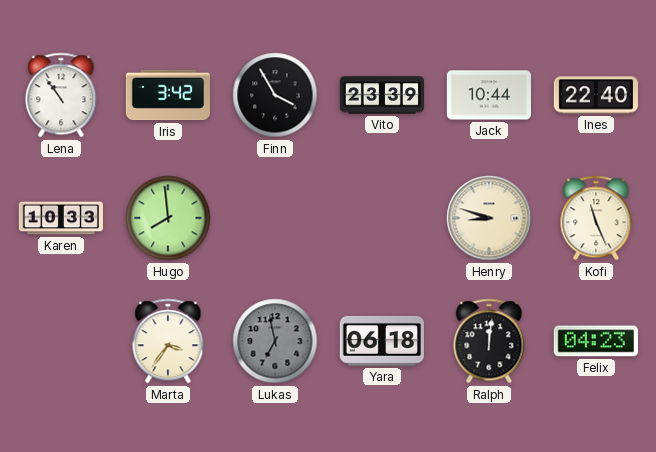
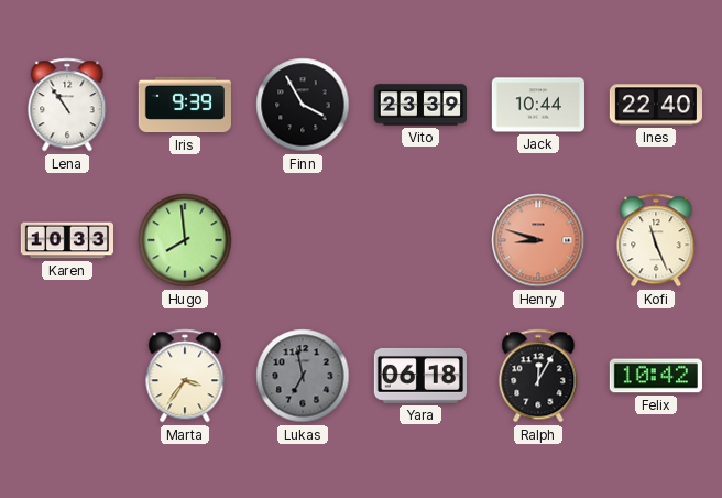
Iris: 3:42 -> 9:39
Henry dial: cream -> salmon
Ralph: 12:01 -> 12:05
Felix: 04:23 -> 10:42
